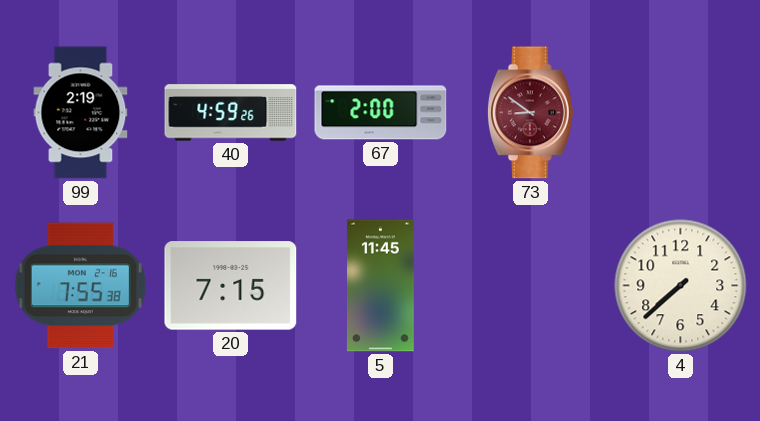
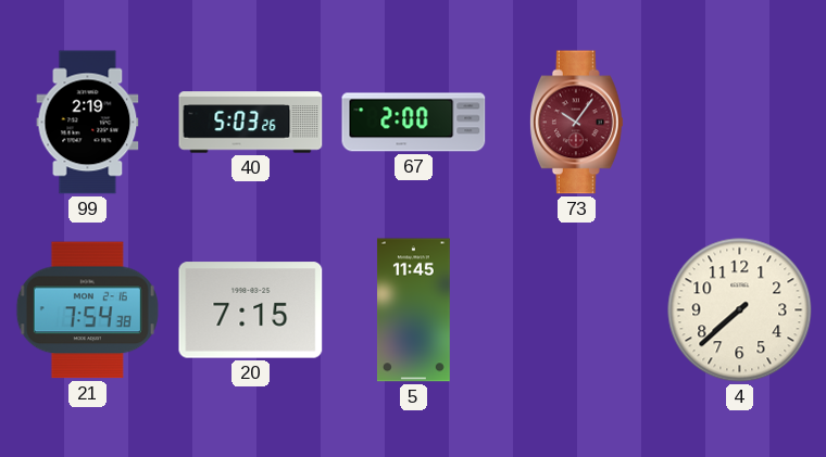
40: 4:59 -> 5:03
73: 8:51 -> 10:06
21: 7:55 -> 7:54
